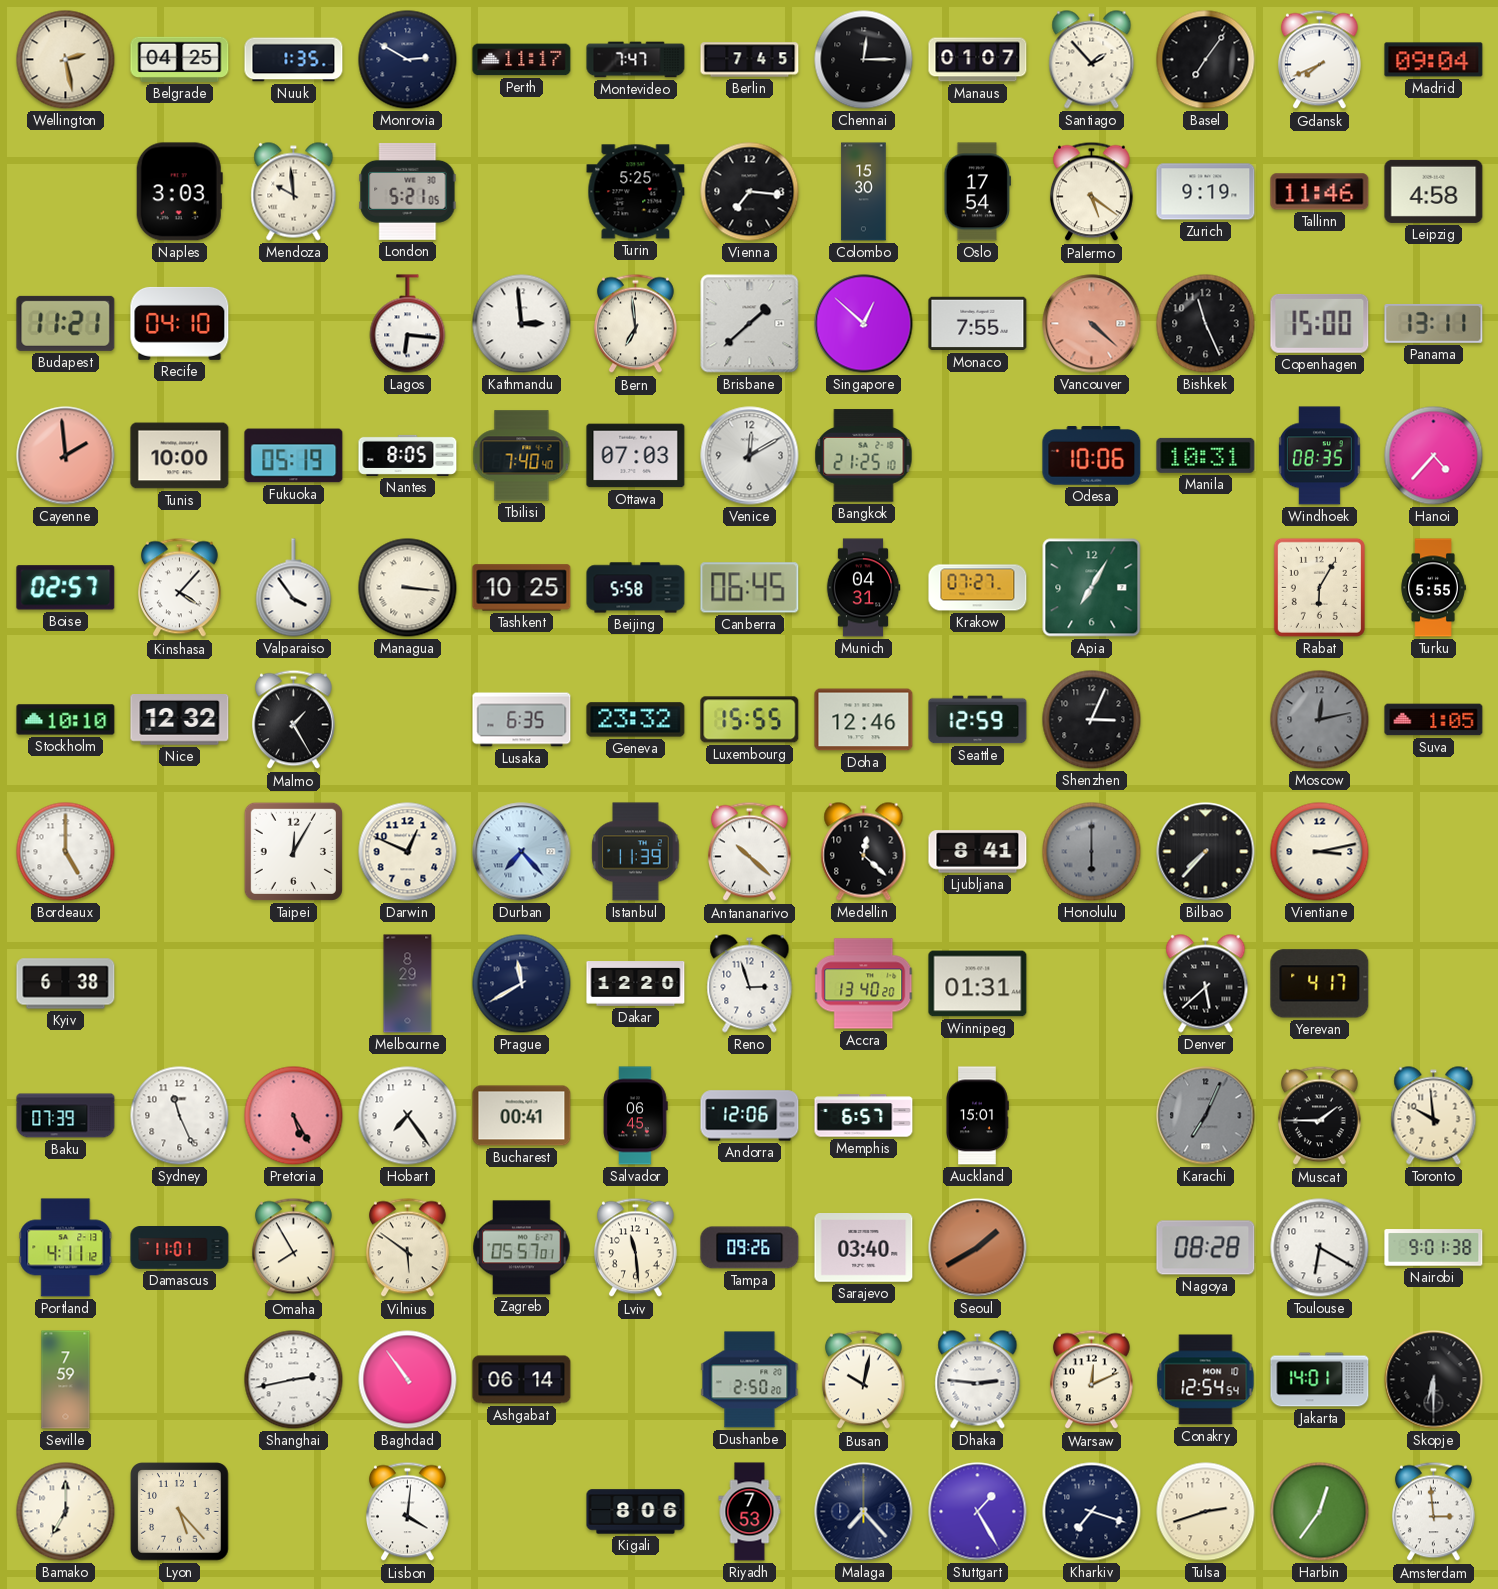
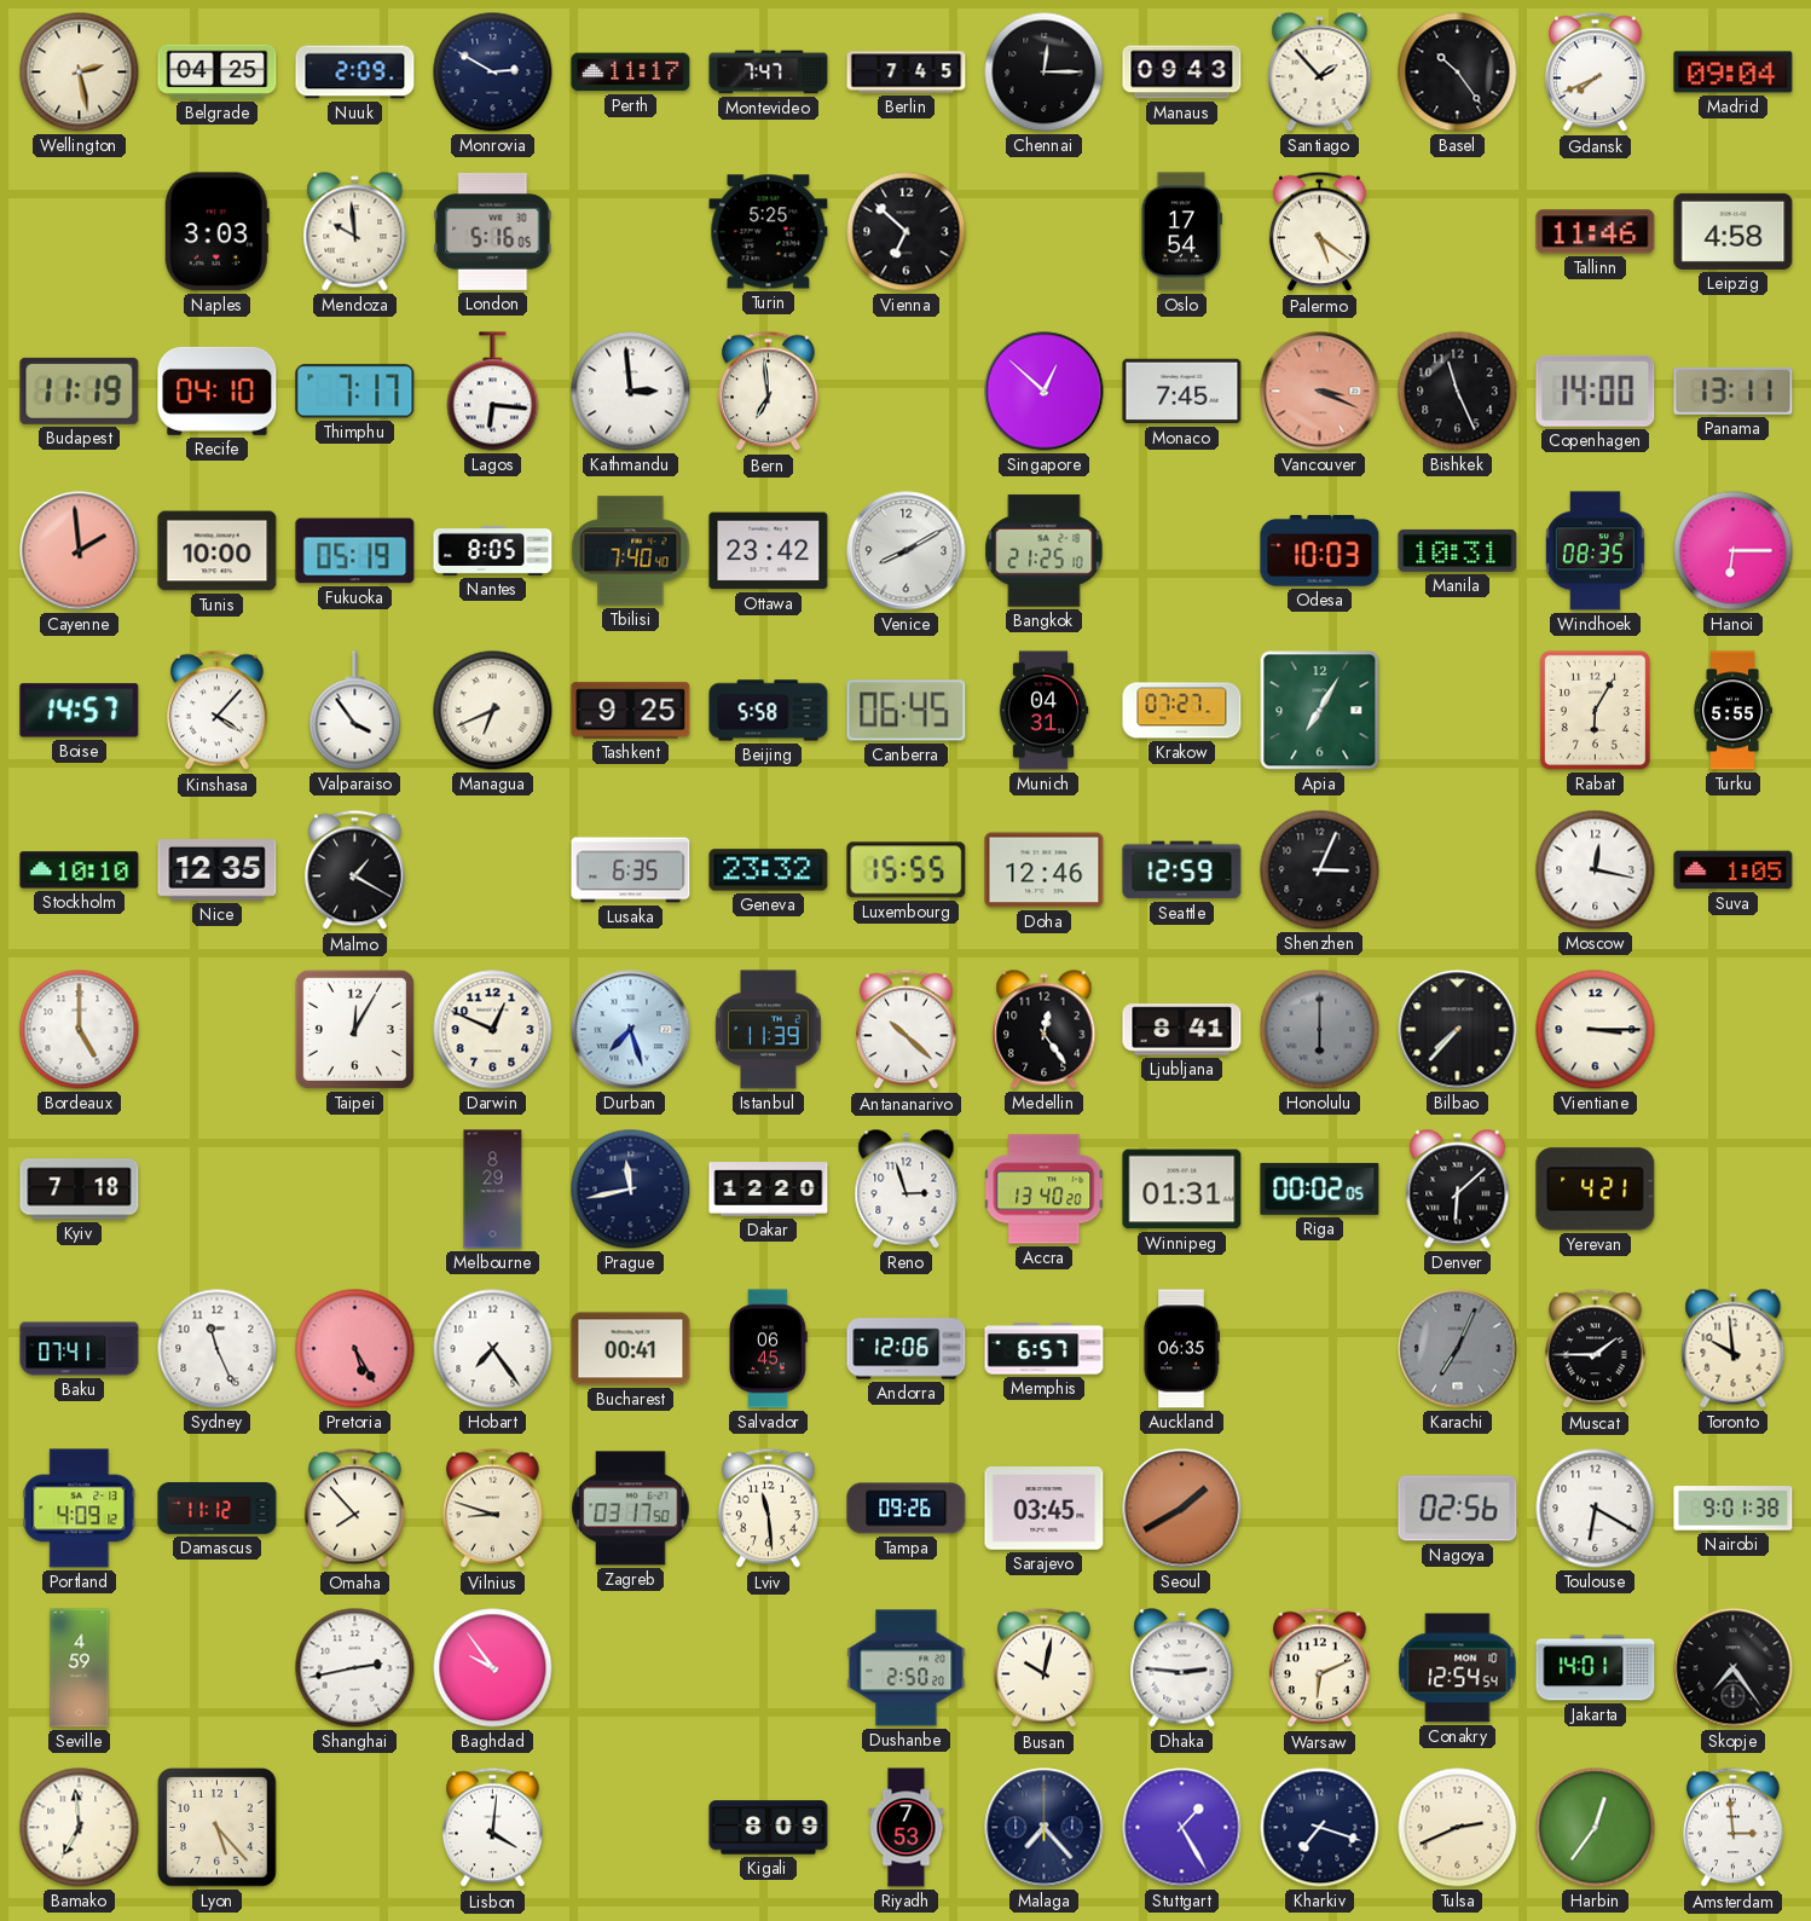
Nuuk: 1:35 -> 2:09
Manaus: 01:07 -> 09:43
Basel: 7:06 -> 10:24
London: 5:21 -> 5:16
Vienna: 7:16 -> 6:52
Colombo: 15:30 -> none
Zurich: 9:19 -> none
Budapest: 11:21 -> 11:19
Thimphu: none -> 7:17
Brisbane: 1:38 -> none
Monaco: 7:55 -> 7:45
Vancouver: 4:22 -> 3:19
Copenhagen: 15:00 -> 14:00
Ottawa: 07:03 -> 23:42
Venice: 12:10 -> 8:10
Odesa: 10:06 -> 10:03
Hanoi: 4:37 -> 6:15
Boise: 02:57 -> 14:57
Managua: 3:16 -> 6:41
Tashkent: 10:25 -> 9:25
Nice: 12:32 -> 12:35
Malmo: 1:25 -> 1:20
Moscow: 12:13 -> 12:17
Moscow dial: grey -> white
Durban: 7:23 -> 7:27
Medellin: 12:22 -> 12:24
Vientiane: 3:13 -> 3:15
Kyiv: 6:38 -> 7:18
Prague: 11:40 -> 11:43
Riga: none -> 00:02
Denver: 5:38 -> 6:08
Yerevan: 4:17 -> 4:21
Baku: 07:39 -> 07:41
Auckland: 15:01 -> 06:35
Portland: 4:11 -> 4:09
Damascus: 11:01 -> 11:12
Omaha: 7:55 -> 7:53
Vilnius: 5:51 -> 8:48
Zagreb: 05:57 -> 03:17
Sarajevo: 03:40 -> 03:45
Nagoya: 08:28 -> 02:56
Seville: 7:59 -> 4:59
Baghdad: 10:54 -> 9:54
Ashgabat: 06:14 -> none
Warsaw: 12:11 -> 6:11
Skopje: 6:30 -> 7:24
Bamako: 7:00 -> 6:59
Kigali: 8:06 -> 8:09
Tulsa: 2:42 -> 2:41
